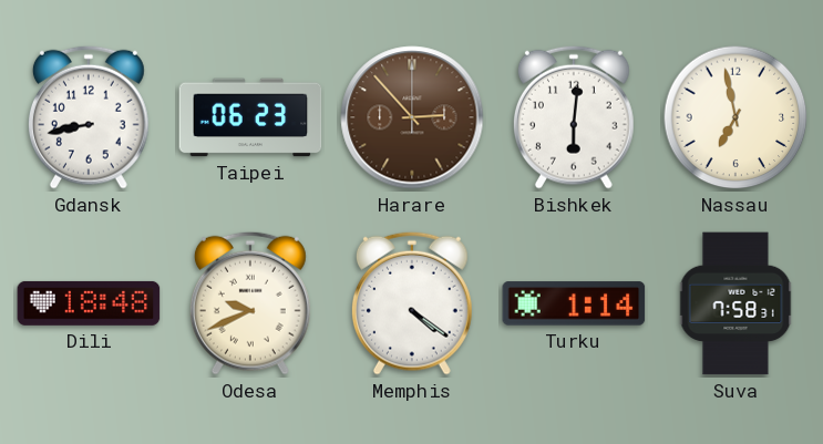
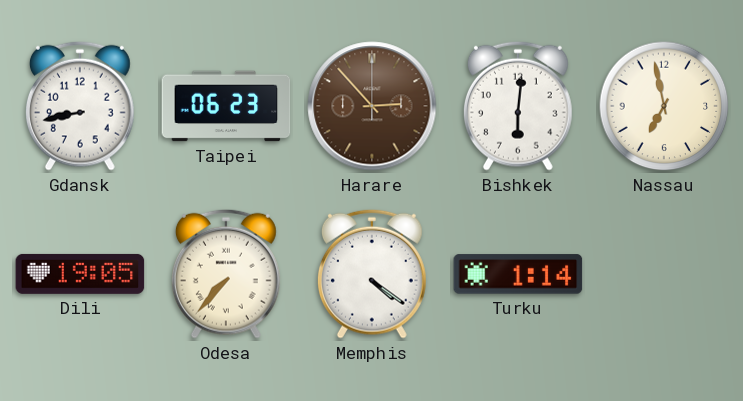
Dili: 18:48 -> 19:05
Odesa: 9:41 -> 7:37
Suva: 7:58 -> none
